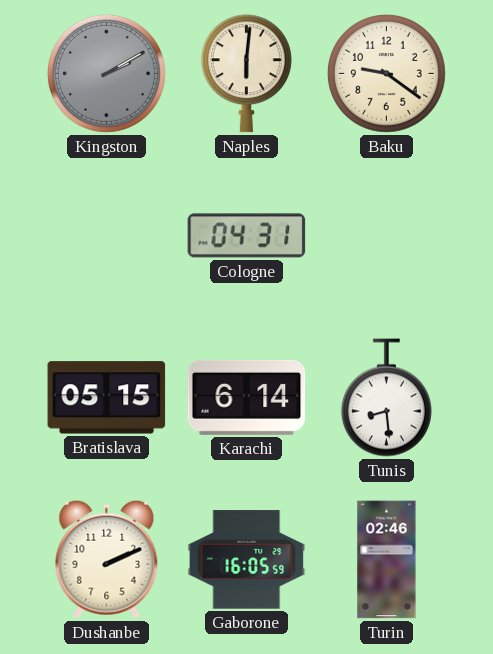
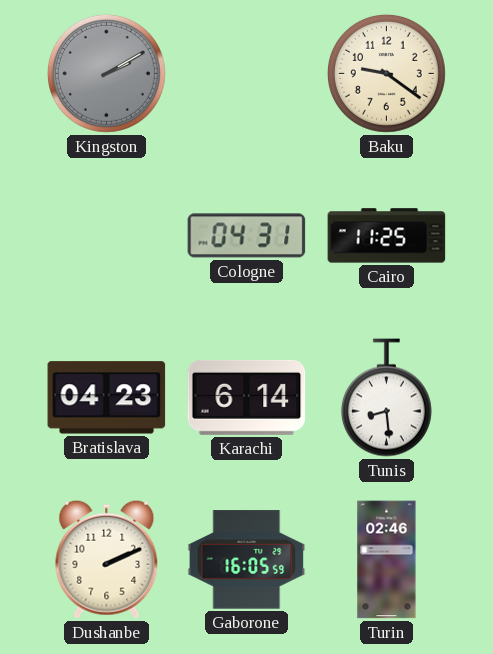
Naples: 6:01 -> none
Cairo: none -> 11:25
Bratislava: 05:15 -> 04:23
